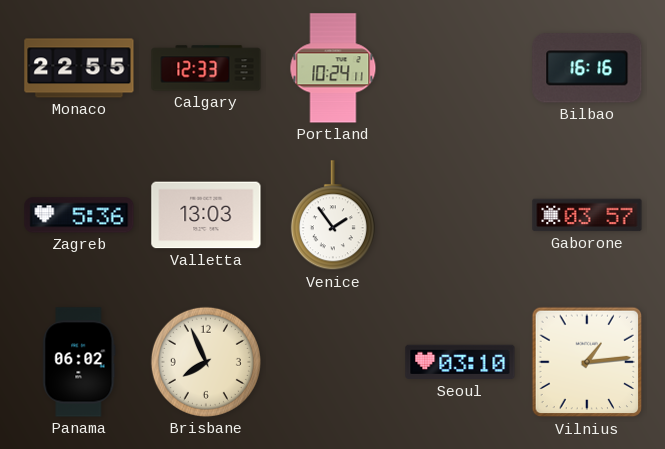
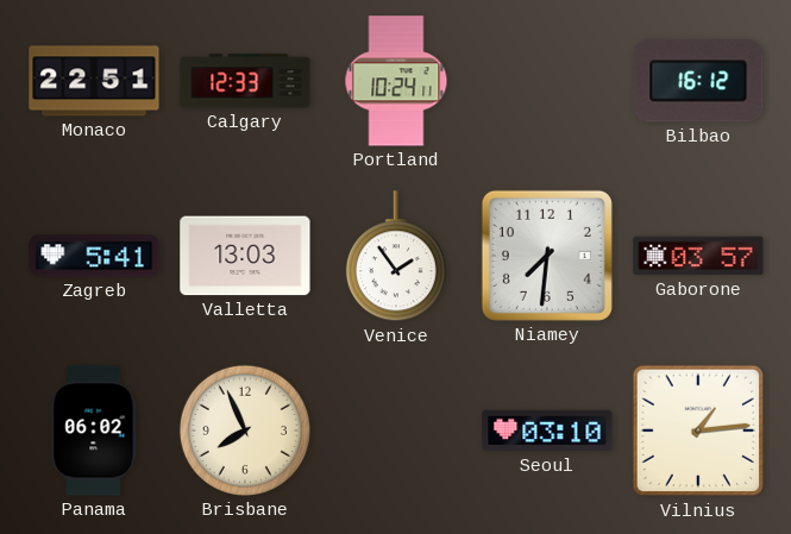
Monaco: 22:55 -> 22:51
Bilbao: 16:16 -> 16:12
Zagreb: 5:36 -> 5:41
Niamey: none -> 7:31
